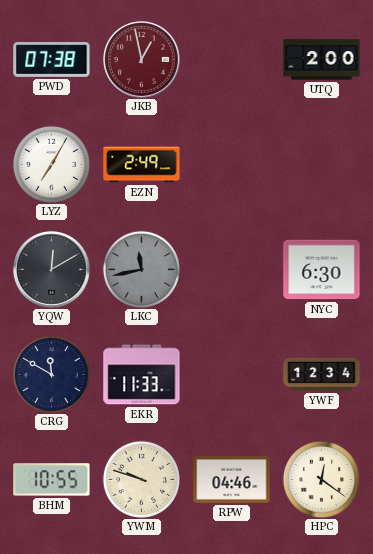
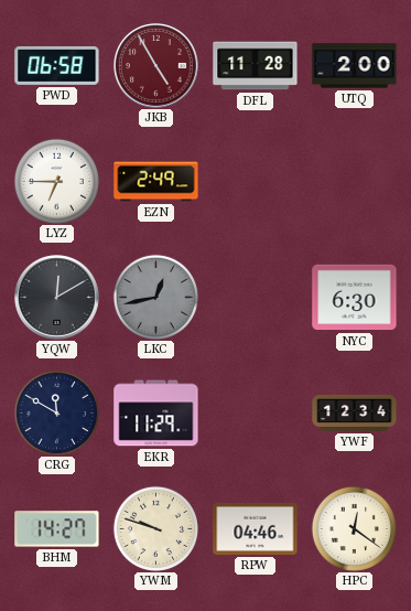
PWD: 07:38 -> 06:58
JKB: 12:58 -> 4:55
DFL: none -> 11:28
LYZ: 7:05 -> 6:45
LKC: 11:43 -> 12:43
EKR: 11:33 -> 11:29
BHM: 10:55 -> 14:27
